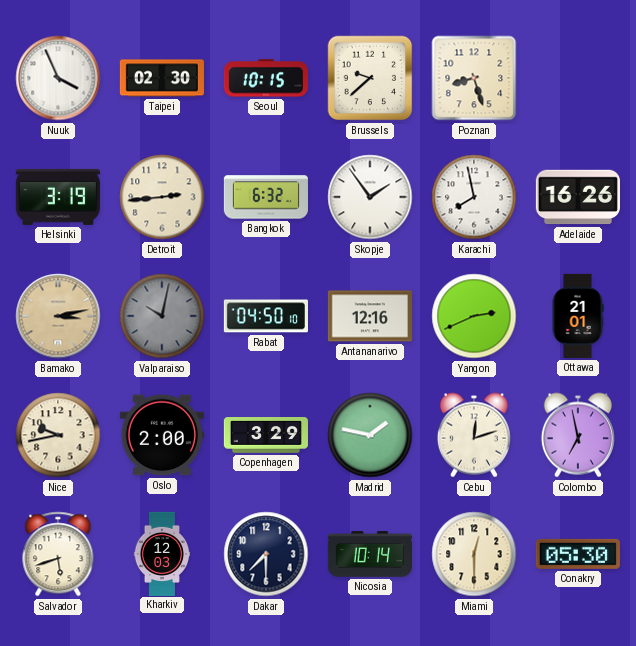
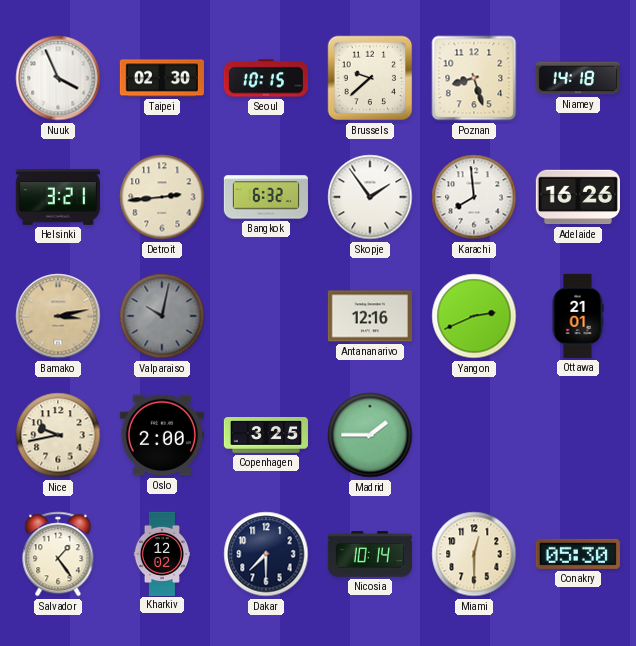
Niamey: none -> 14:18
Helsinki: 3:19 -> 3:21
Karachi: 7:58 -> 7:59
Rabat: 04:50 -> none
Copenhagen: 3:29 -> 3:25
Madrid: 1:47 -> 1:45
Cebu: 12:12 -> none
Colombo: 6:58 -> none
Salvador: 5:42 -> 1:24
Kharkiv: 12:03 -> 12:02
